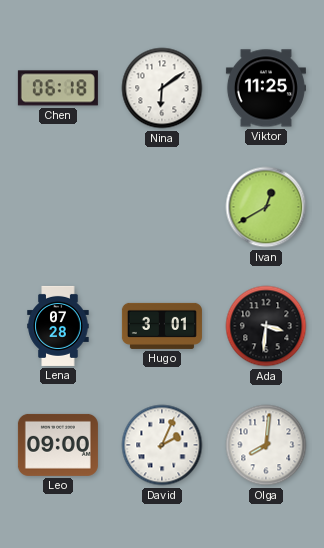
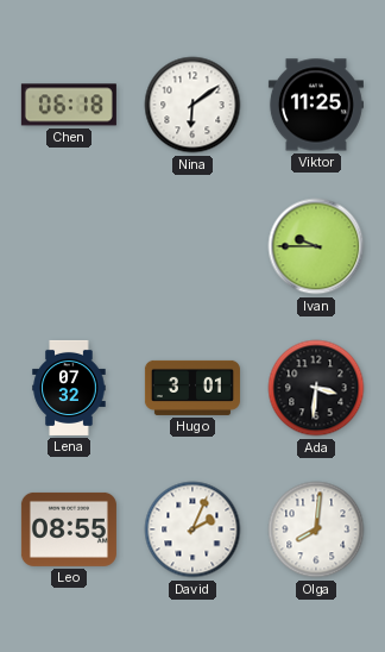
Ivan: 12:40 -> 9:45
Lena: 07:28 -> 07:32
Leo: 09:00 -> 08:55
